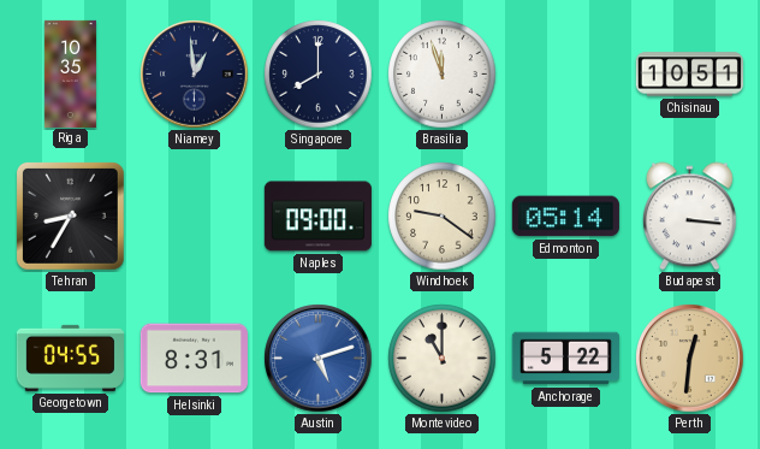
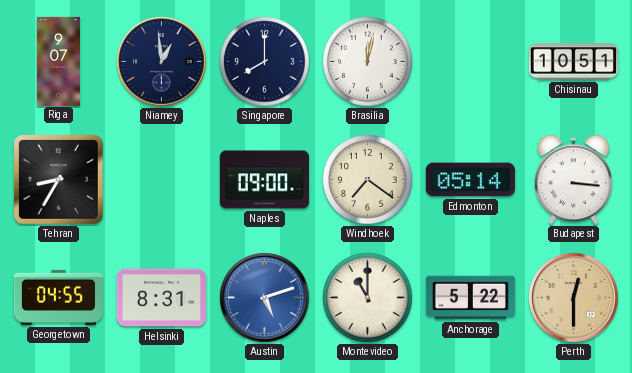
Riga: 10:35 -> 9:07
Brasilia: 11:57 -> 12:02
Windhoek: 9:21 -> 7:21
Perth: 12:31 -> 12:30
